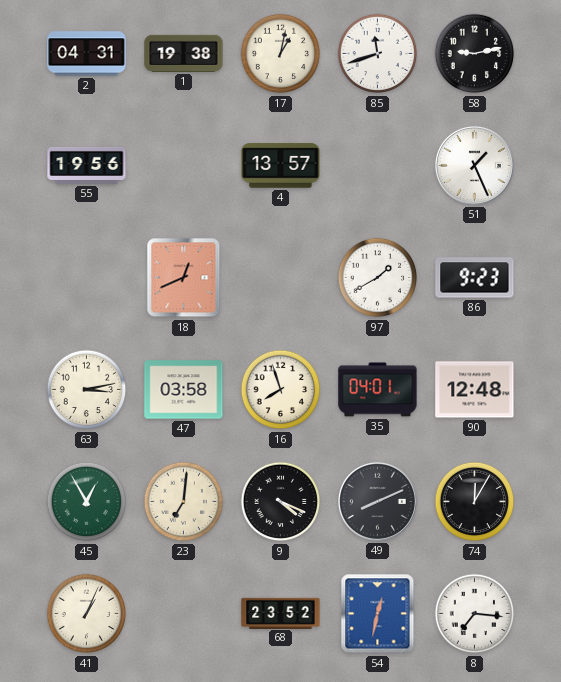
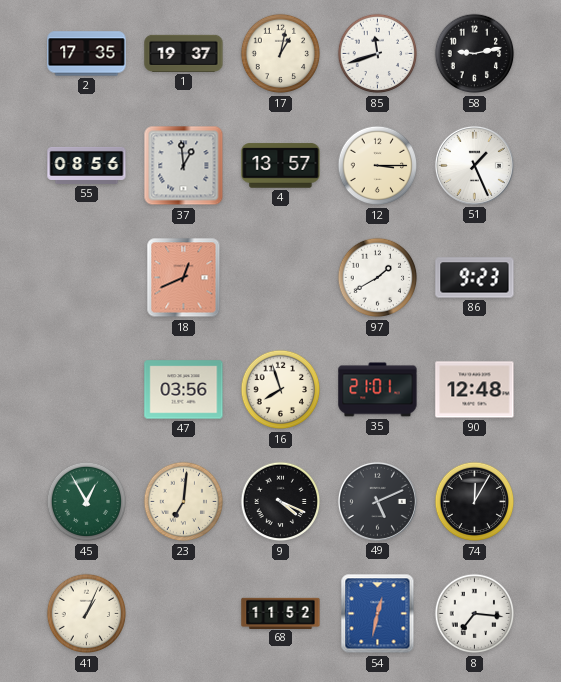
2: 04:31 -> 17:35
1: 19:38 -> 19:37
55: 19:56 -> 08:56
37: none -> 12:59
12: none -> 3:15
63: 3:13 -> none
47: 03:58 -> 03:56
35: 04:01 -> 21:01
49: 8:11 -> 5:11
68: 23:52 -> 11:52
